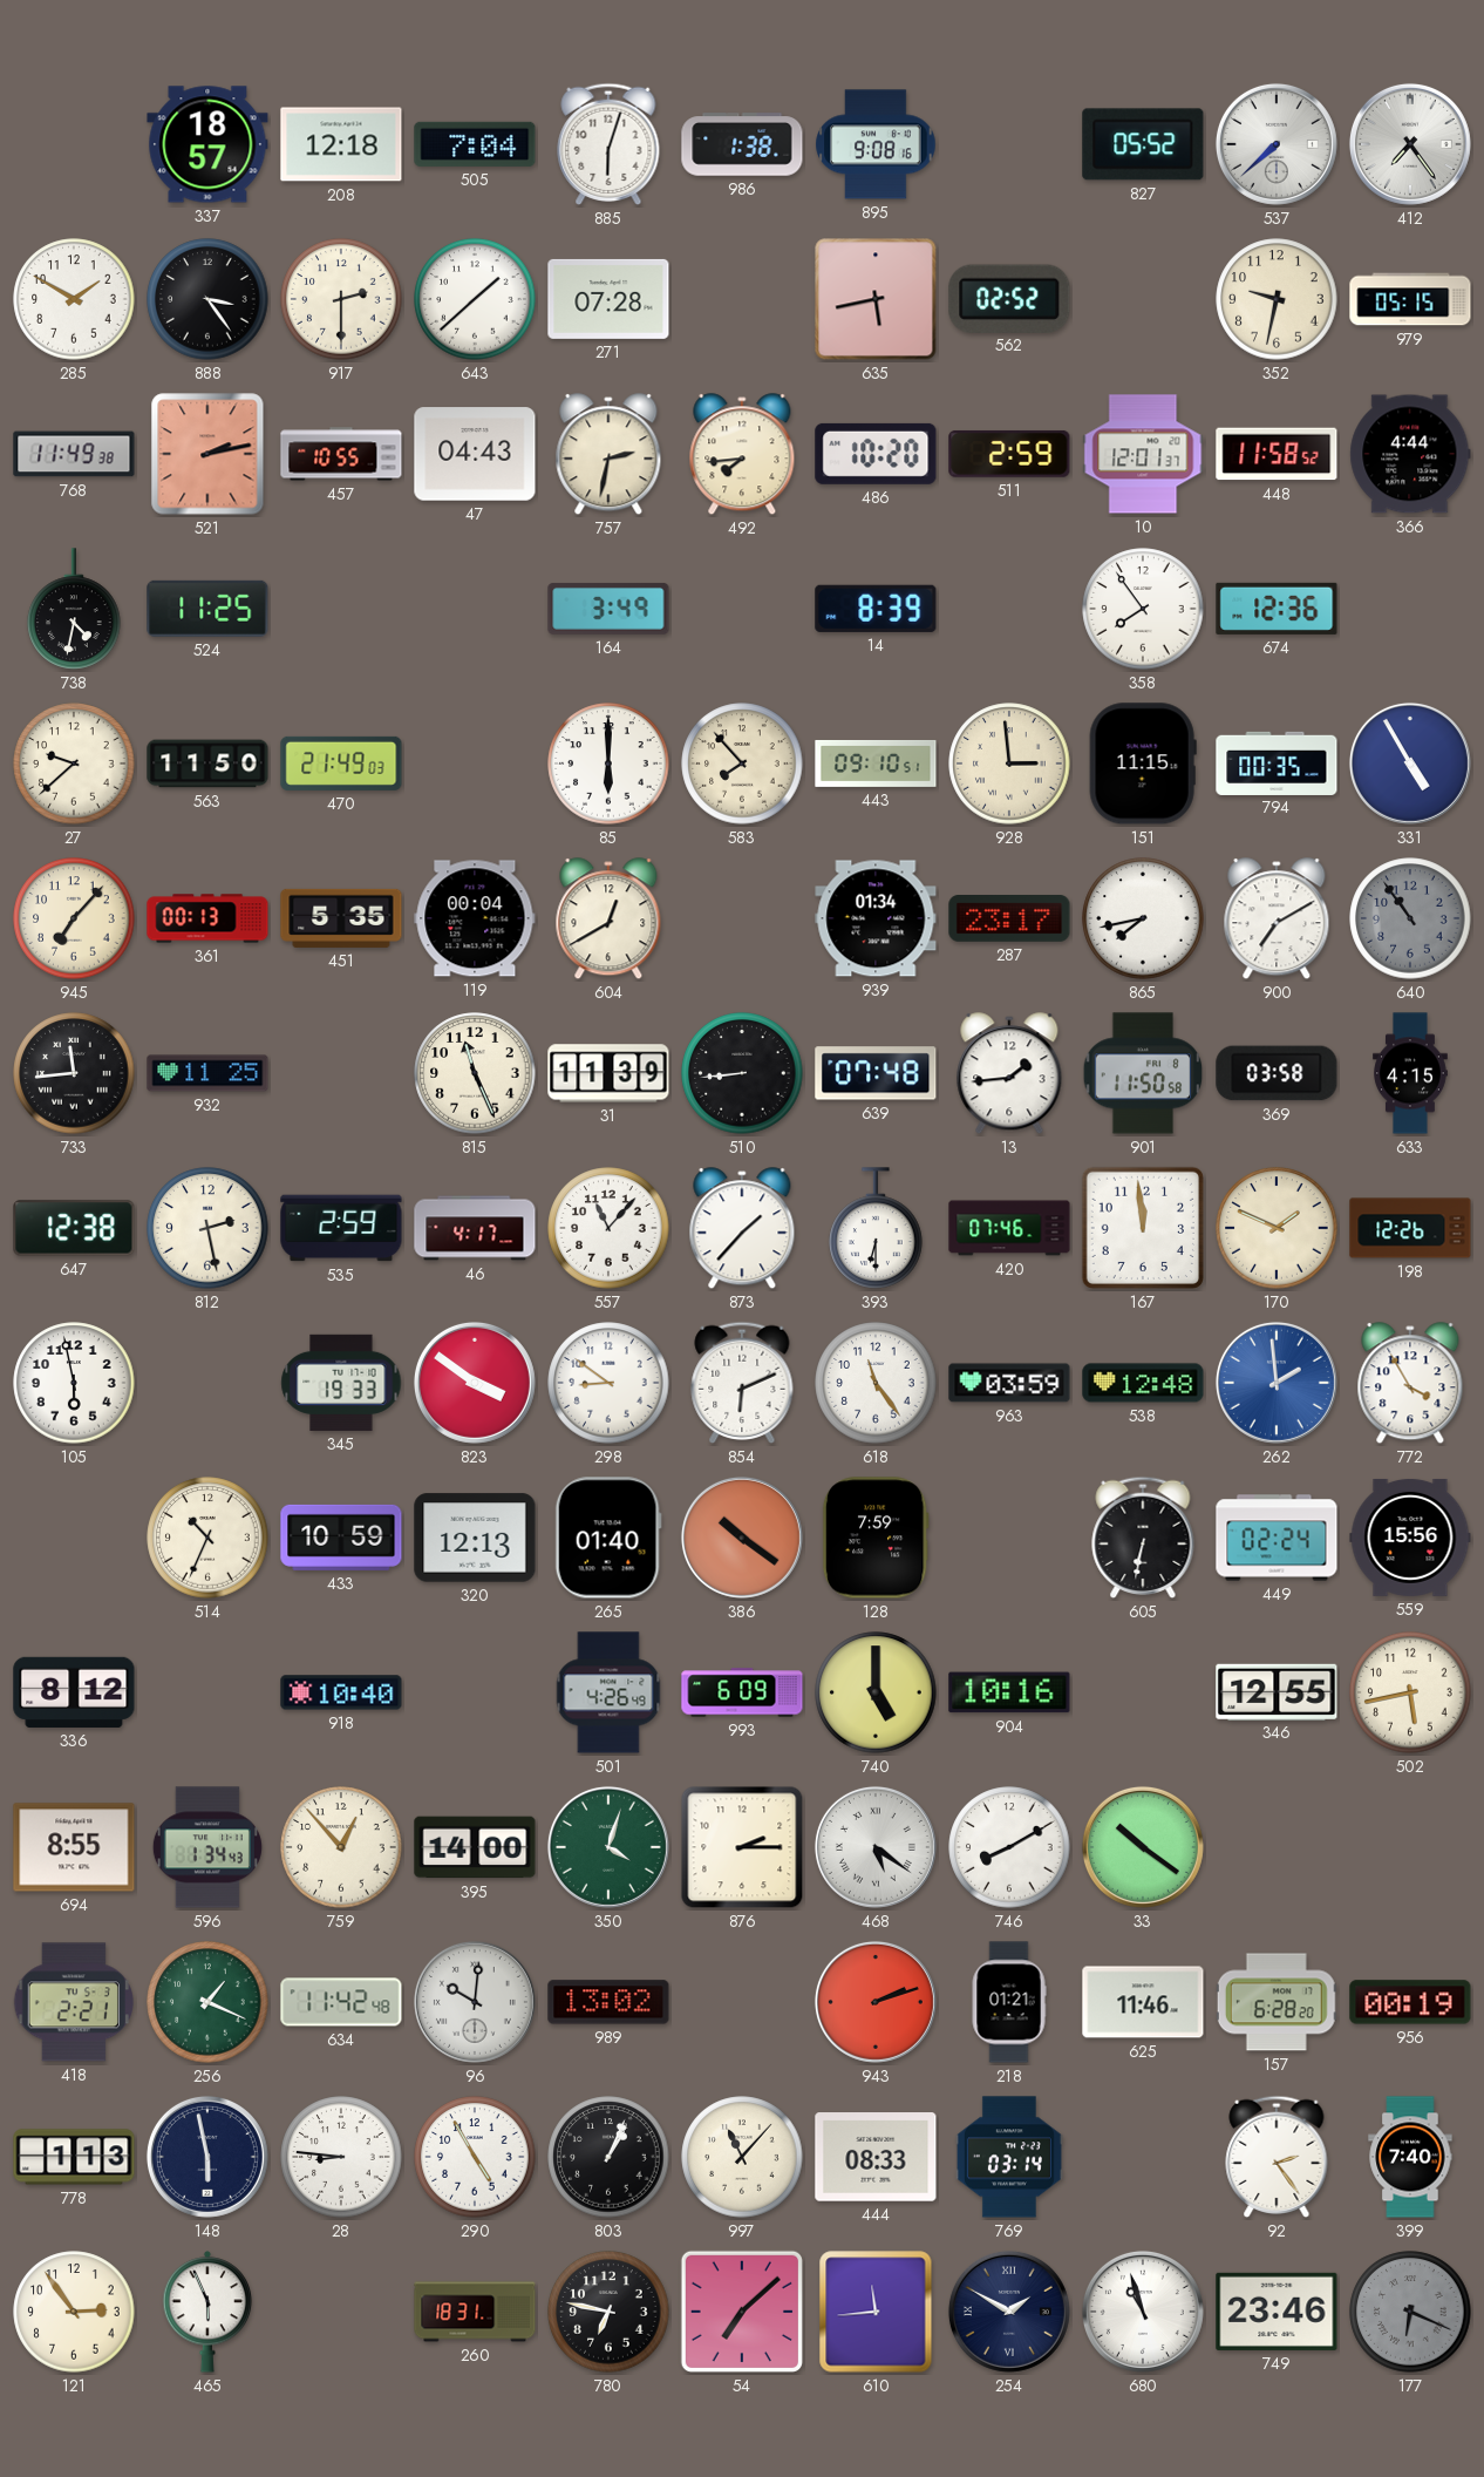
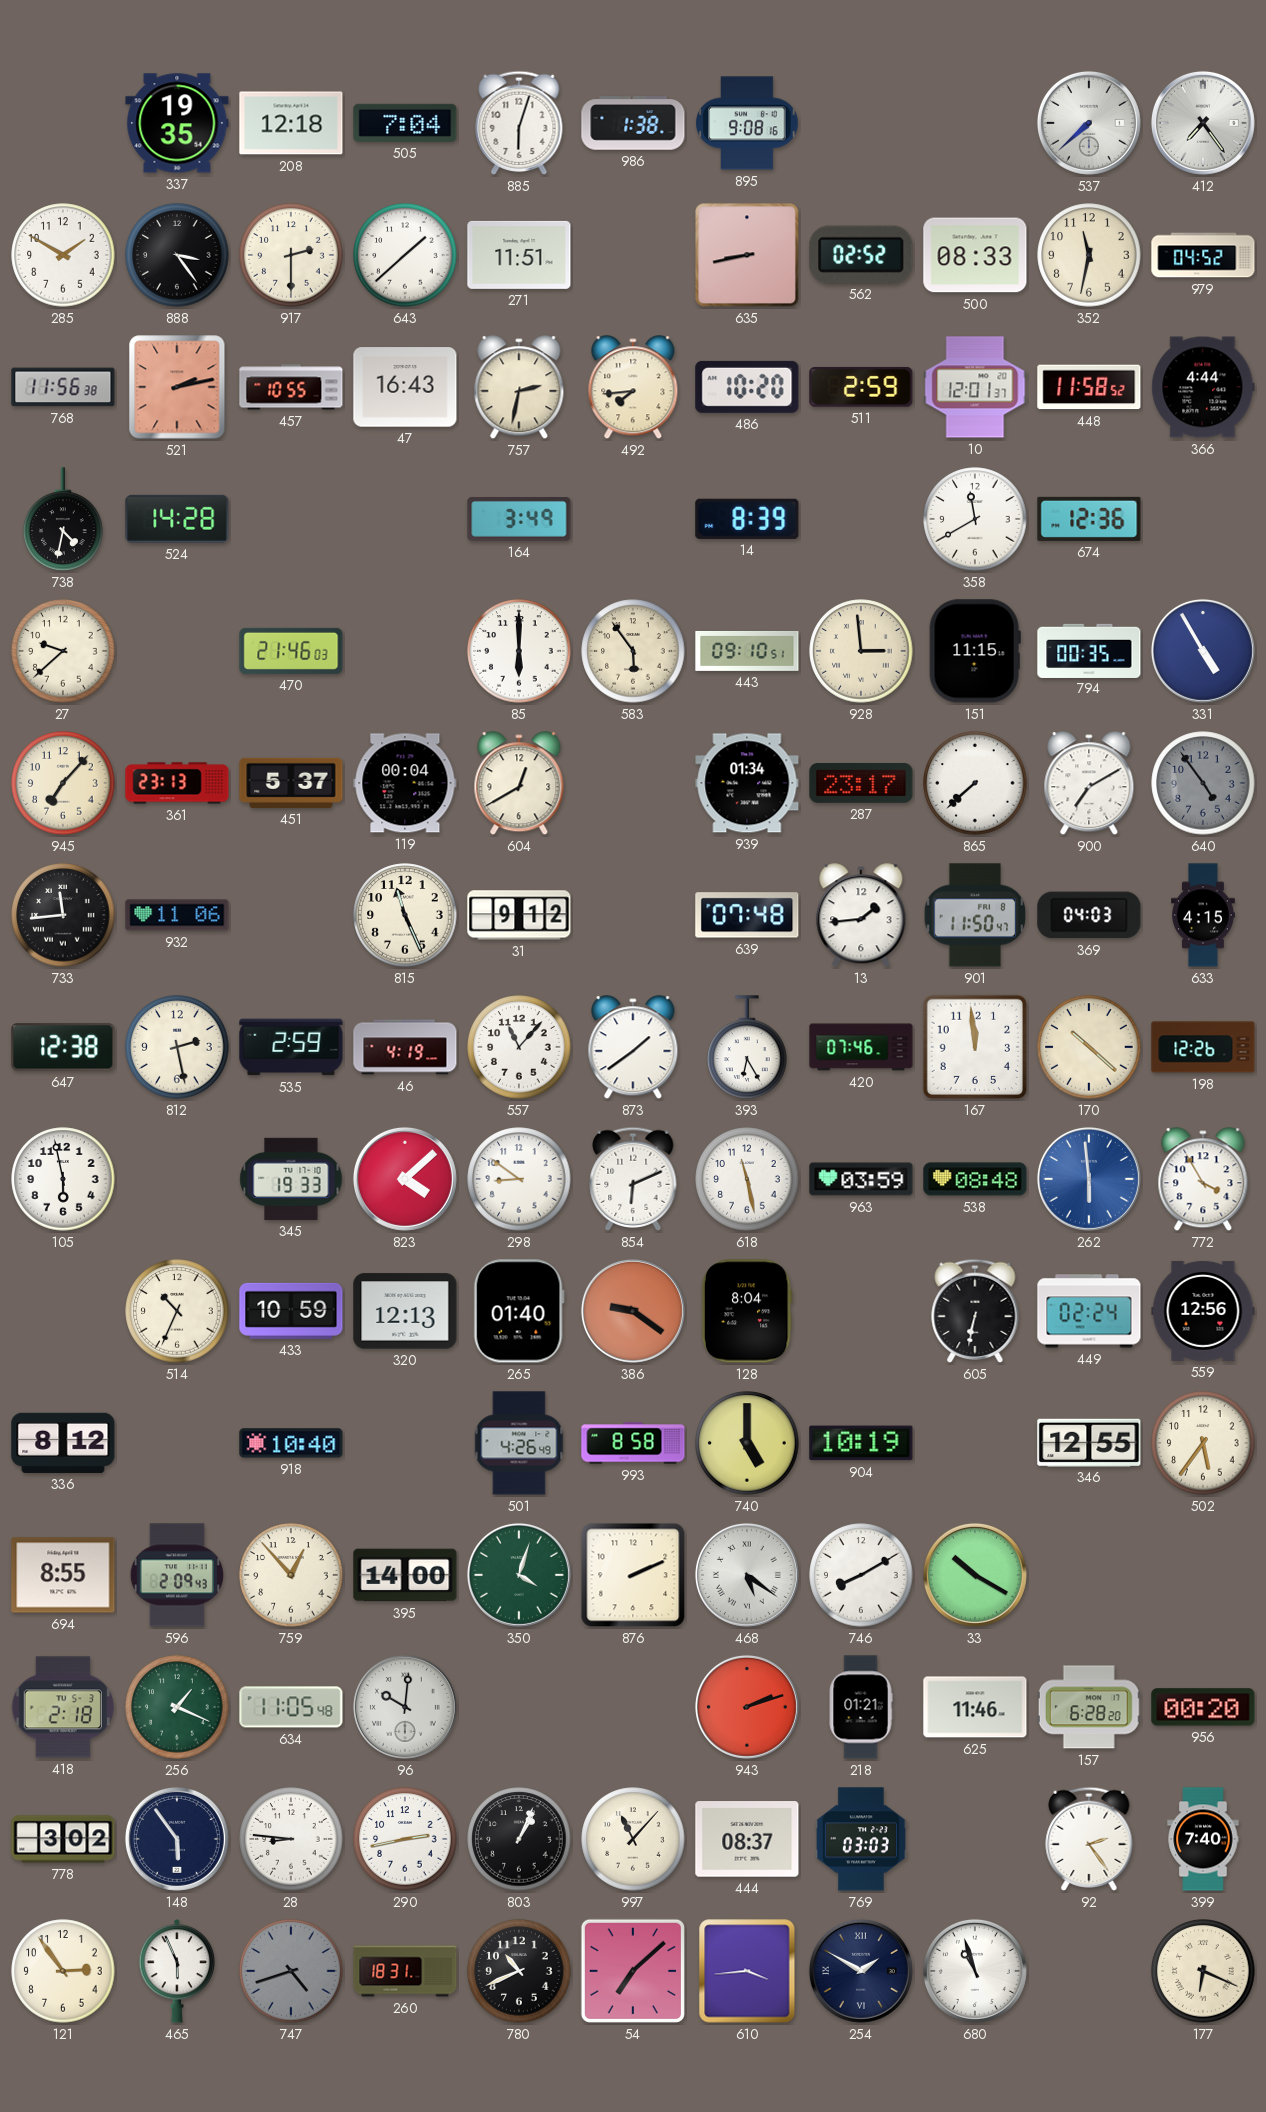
337: 18:57 -> 19:35
827: 05:52 -> none
271: 07:28 -> 11:51
635: 5:43 -> 8:43
500: none -> 08:33
352: 9:32 -> 11:32
979: 05:15 -> 04:52
768: 11:49 -> 11:56
47: 04:43 -> 16:43
524: 11:25 -> 14:28
358: 7:54 -> 11:40
563: 11:50 -> none
470: 21:49 -> 21:46
583: 7:53 -> 5:54
361: 00:13 -> 23:13
451: 5:35 -> 5:37
865: 7:43 -> 7:38
640: 10:54 -> 4:54
932: 11:25 -> 11:06
31: 11:39 -> 9:12
510: 8:44 -> none
901: 11:50:58 -> 11:50:47
369: 03:58 -> 04:03
46: 4:17 -> 4:19
873: 1:37 -> 1:39
393: 6:30 -> 6:25
170: 1:49 -> 10:22
823: 3:51 -> 4:08
618: 11:24 -> 11:28
538: 12:48 -> 08:48
262: 1:59 -> 5:59
386: 10:21 -> 9:21
128: 7:59 -> 8:04
559: 15:56 -> 12:56
993: 6:09 -> 8:58
904: 10:16 -> 10:19
502: 5:43 -> 5:36
596: 1:34 -> 2:09
876: 2:15 -> 2:11
33: 10:21 -> 10:20
418: 2:21 -> 2:18
634: 11:42 -> 11:05
989: 13:02 -> none
956: 00:19 -> 00:20
778: 1:13 -> 3:02
148: 5:58 -> 5:54
290: 4:55 -> 2:43
444: 08:33 -> 08:37
769: 03:14 -> 03:03
747: none -> 4:42
780: 6:47 -> 10:41
610: 11:44 -> 3:44
749: 23:46 -> none
177 dial: grey -> cream
